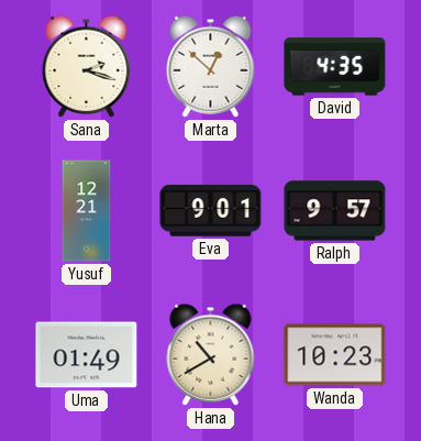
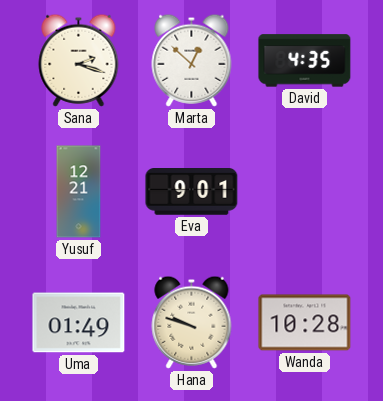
Ralph: 9:57 -> none
Hana: 10:40 -> 9:48
Wanda: 10:23 -> 10:28
